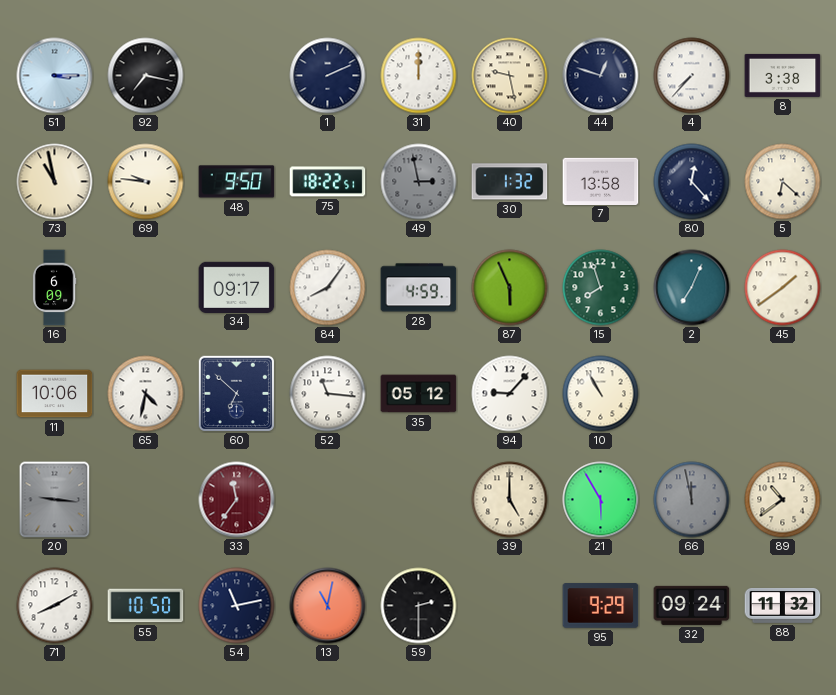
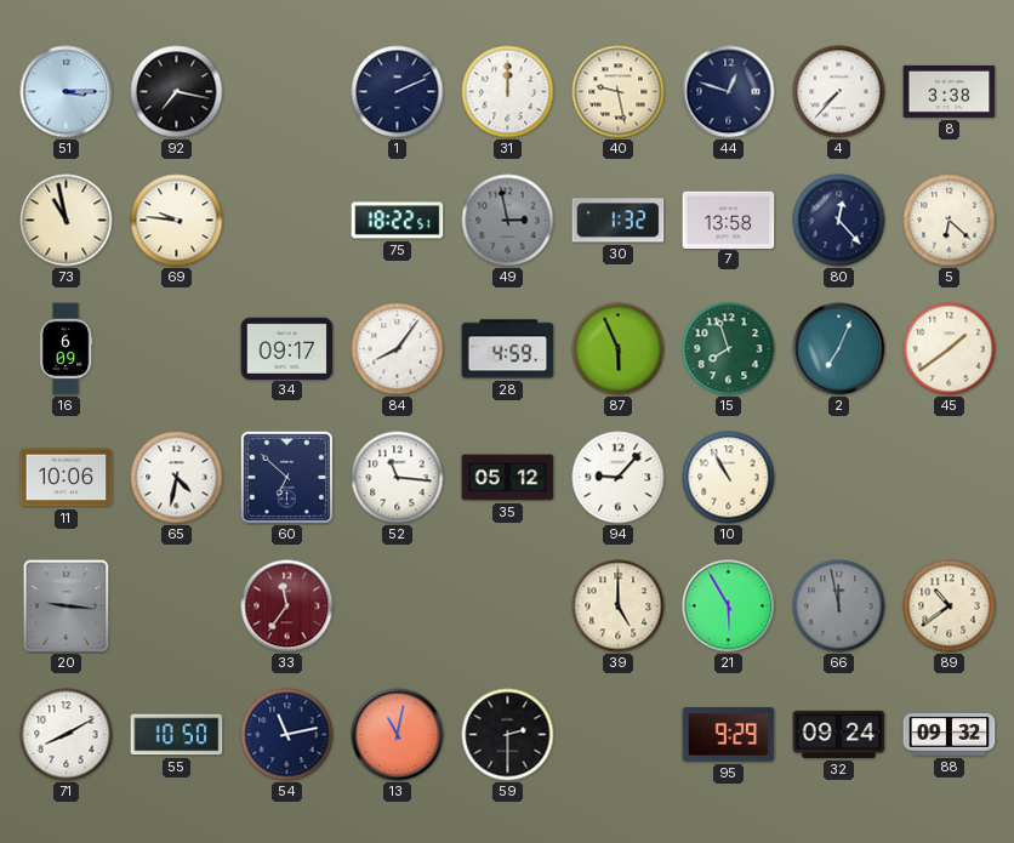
48: 9:50 -> none
88: 11:32 -> 09:32
